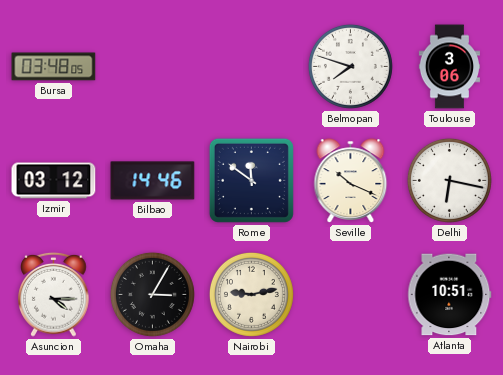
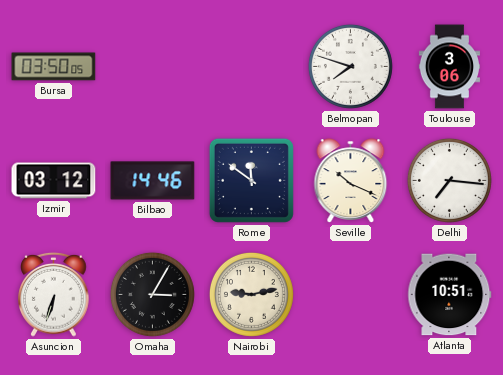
Bursa: 03:48 -> 03:50
Delhi: 6:17 -> 7:16
Asuncion: 4:15 -> 6:33
